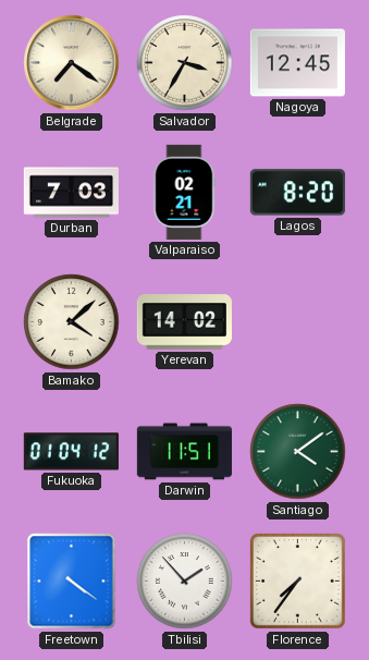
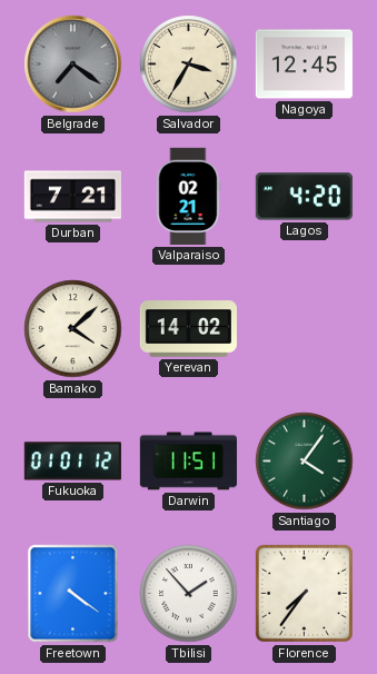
Belgrade dial: cream -> grey
Durban: 7:03 -> 7:21
Lagos: 8:20 -> 4:20
Fukuoka: 01:04 -> 01:01
Santiago: 4:09 -> 4:06
